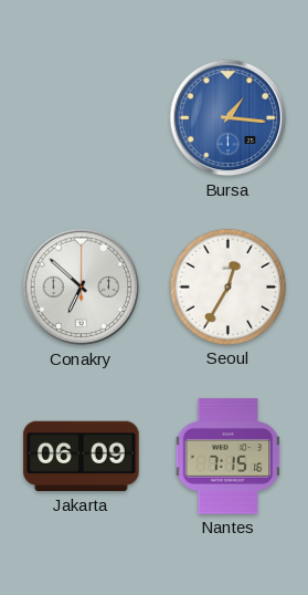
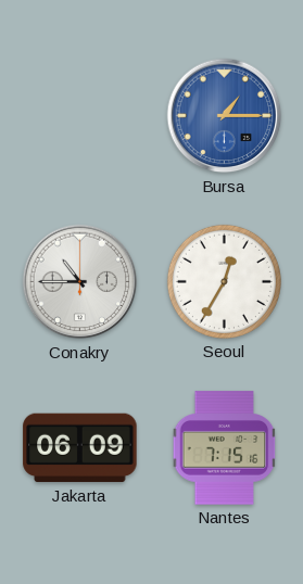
Bursa: 1:16 -> 1:15
Conakry: 6:52 -> 10:45
